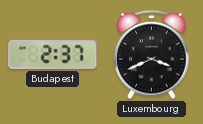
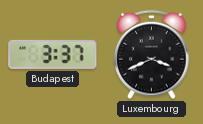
Budapest: 2:37 -> 3:37
